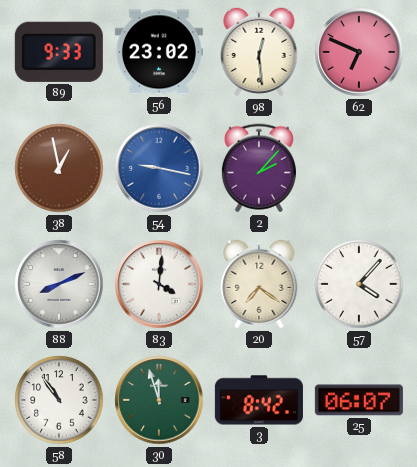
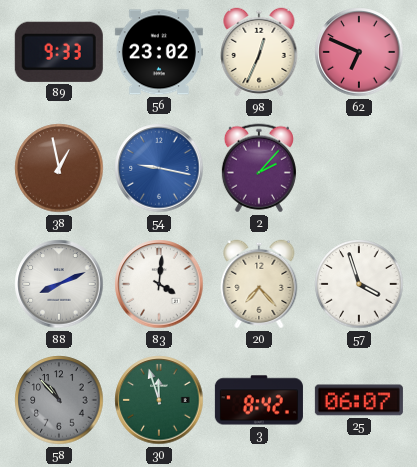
98: 12:29 -> 12:34
20: 7:21 -> 7:23
57: 4:07 -> 3:57
58: 10:54 -> 10:53
58 dial: white -> grey
